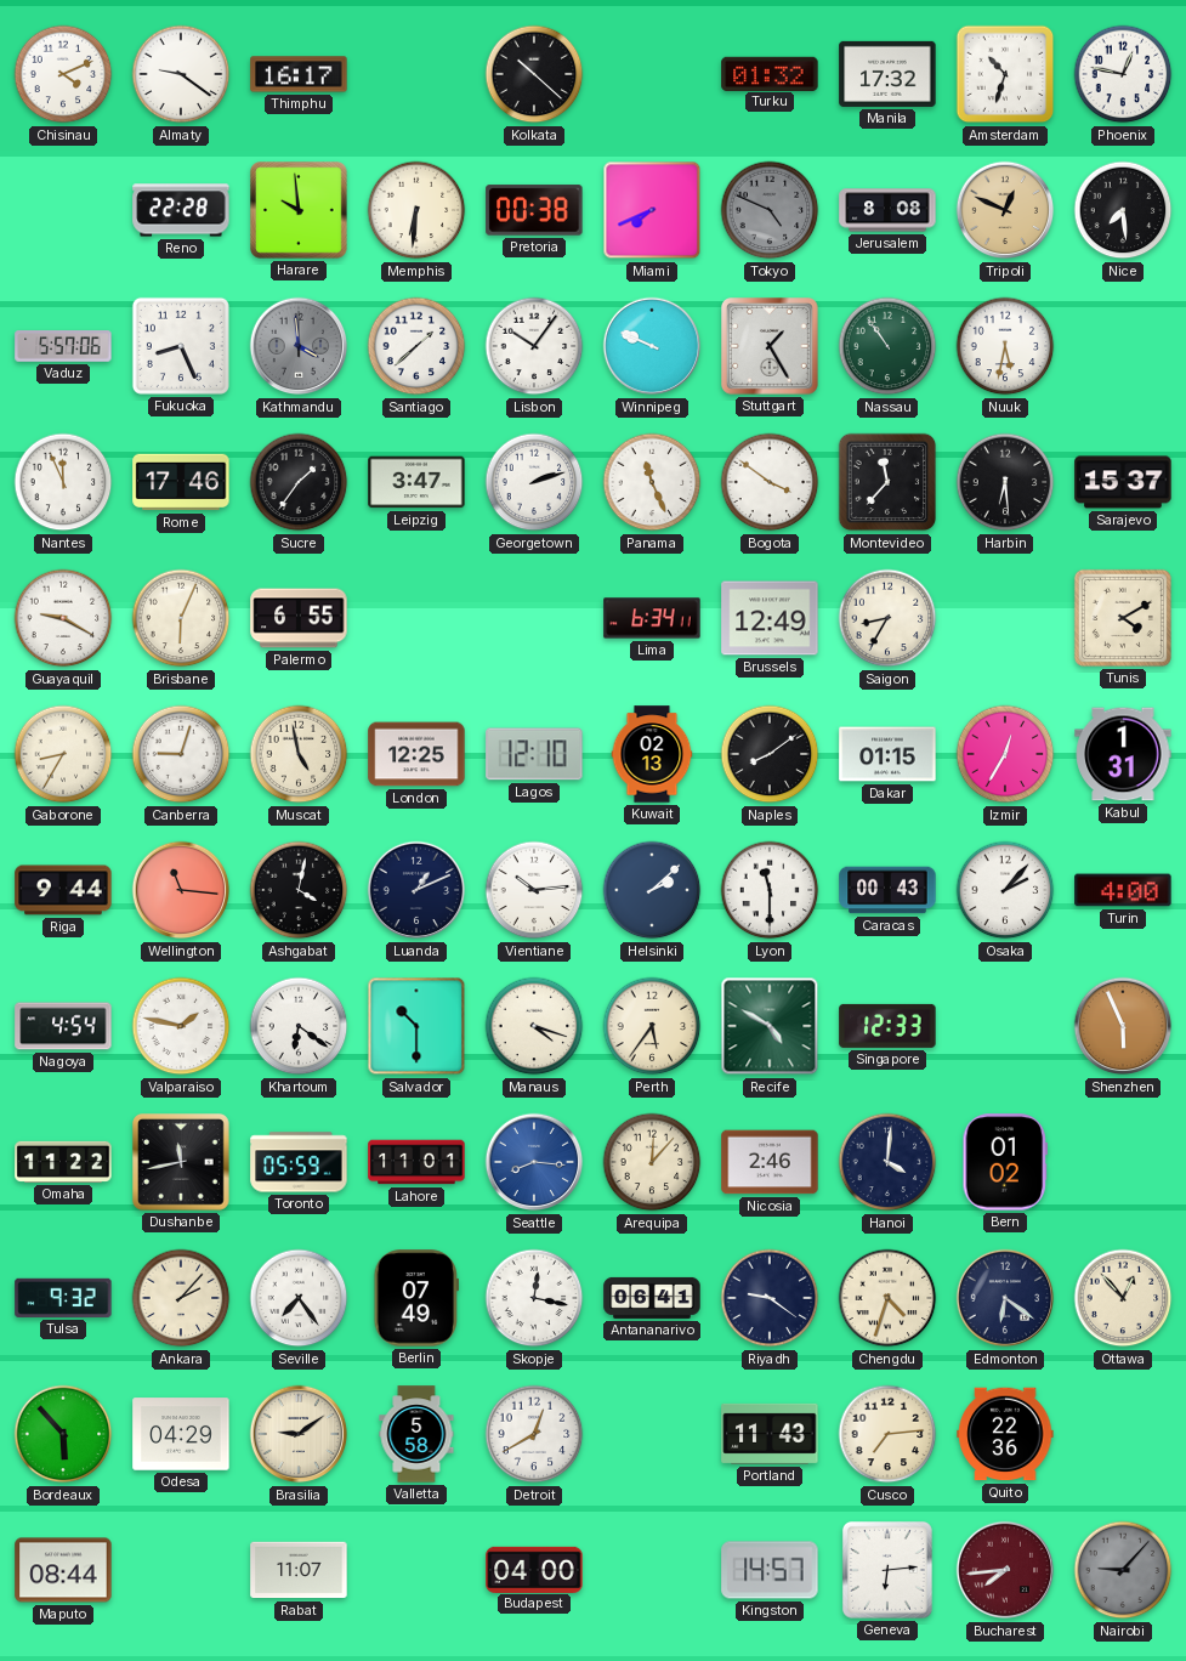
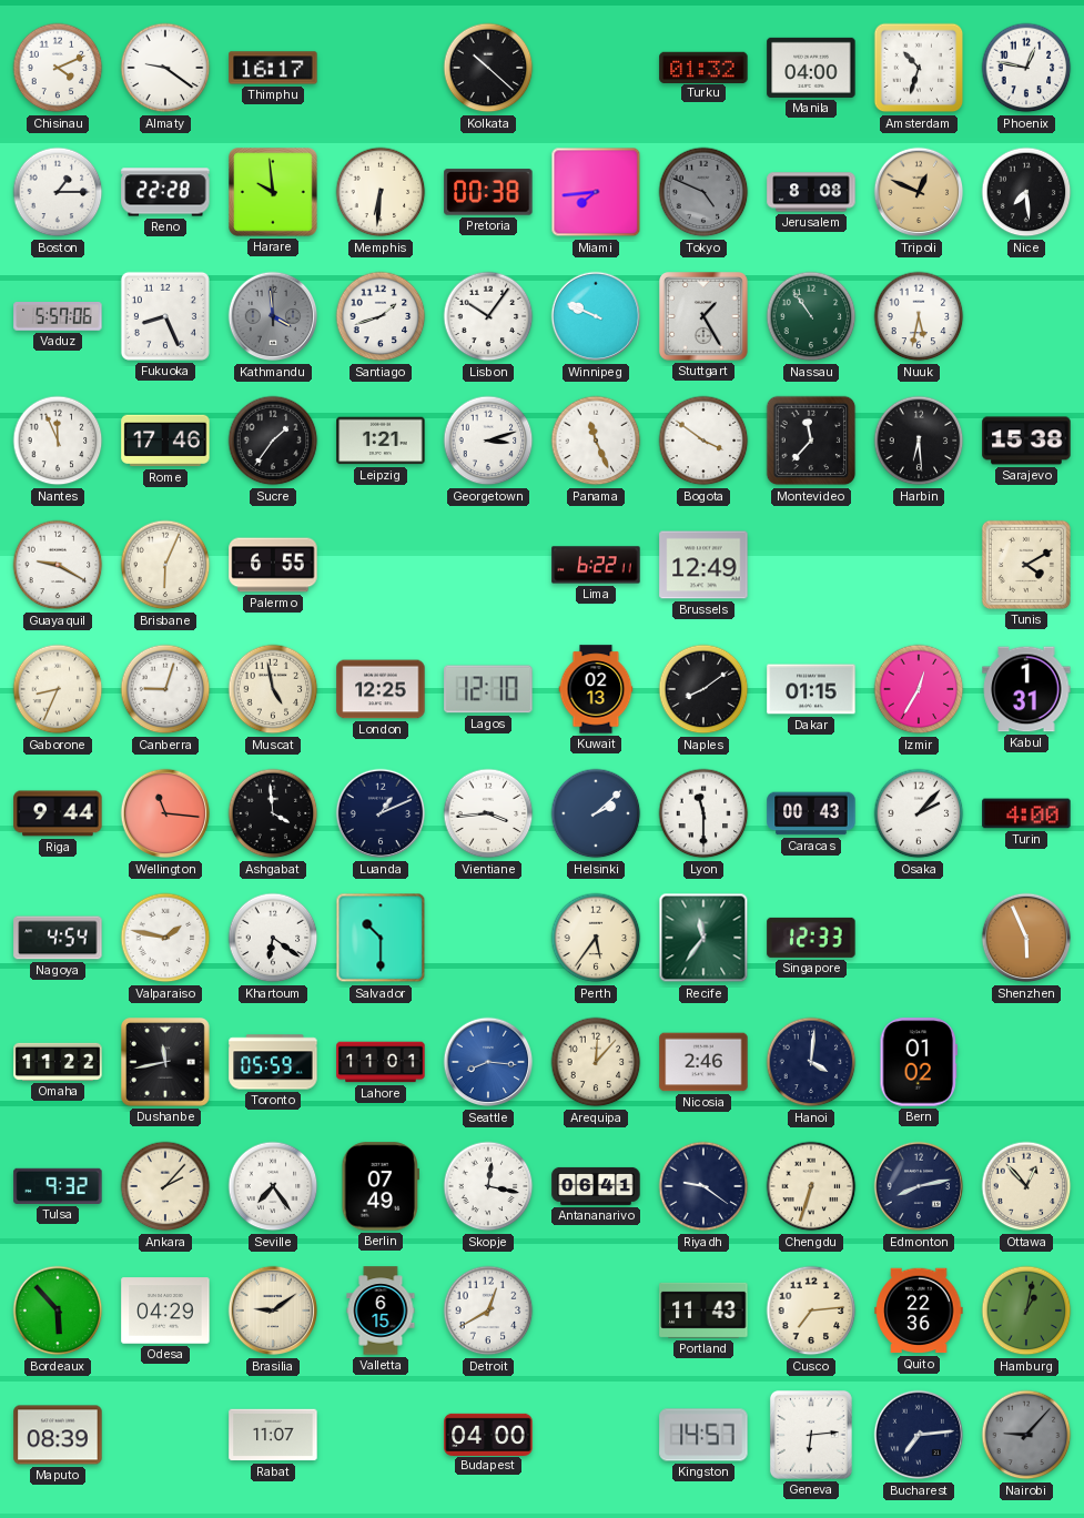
Manila: 17:32 -> 04:00
Boston: none -> 1:15
Miami: 7:41 -> 7:44
Santiago: 1:38 -> 1:42
Leipzig: 3:47 -> 1:21
Georgetown: 2:12 -> 3:12
Sarajevo: 15:37 -> 15:38
Lima: 6:34 -> 6:22
Saigon: 8:35 -> none
Gaborone: 8:35 -> 8:34
Ashgabat: 4:02 -> 3:59
Vientiane: 10:14 -> 3:44
Manaus: 4:18 -> none
Recife: 4:50 -> 11:36
Chengdu: 4:33 -> 6:33
Edmonton: 6:21 -> 8:13
Valletta: 5:58 -> 6:15
Hamburg: none -> 1:02
Maputo: 08:44 -> 08:39
Bucharest: 7:44 -> 7:14
Bucharest dial: burgundy -> navy
